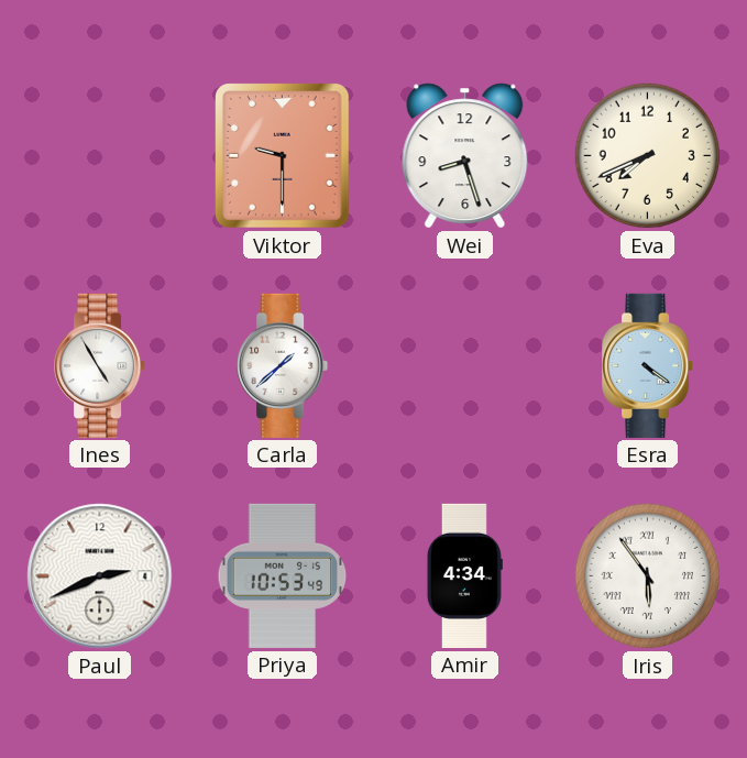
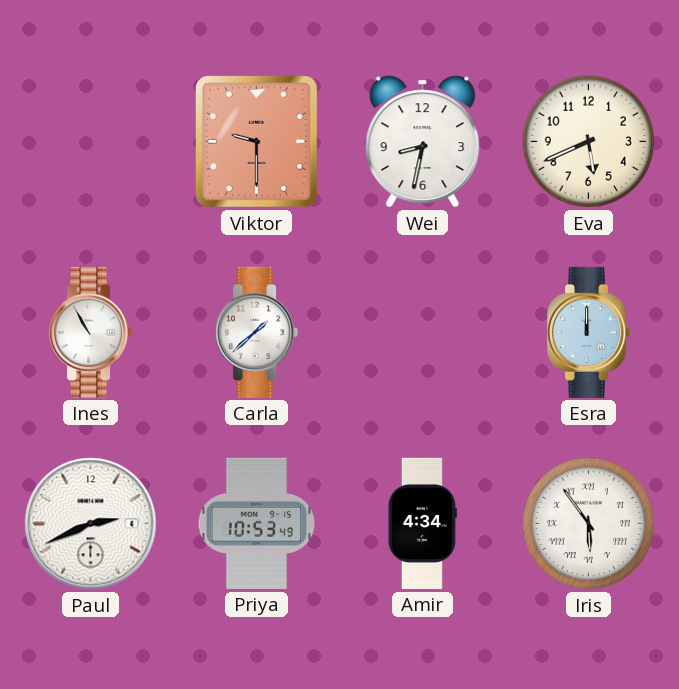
Wei: 8:27 -> 8:32
Eva: 7:41 -> 5:41
Ines: 4:55 -> 10:55
Esra: 4:21 -> 12:00
